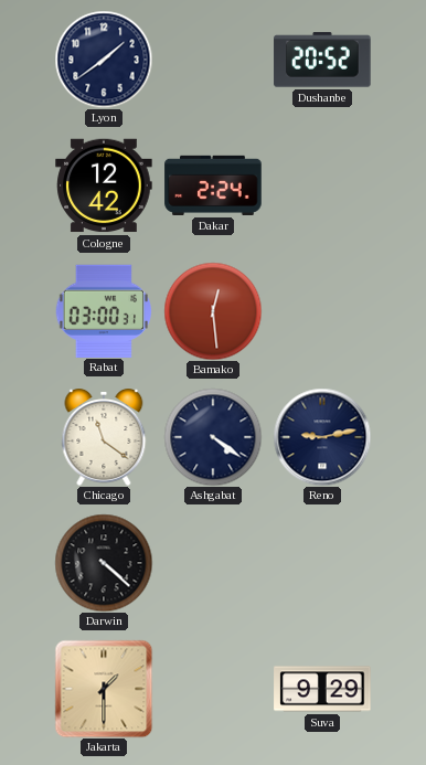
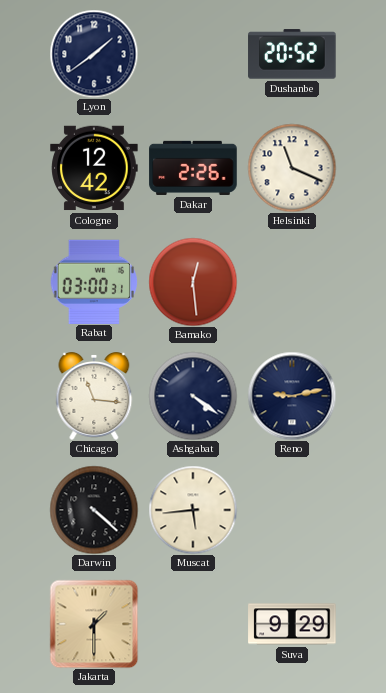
Dakar: 2:24 -> 2:26
Helsinki: none -> 11:19
Chicago: 11:21 -> 11:16
Muscat: none -> 5:44
